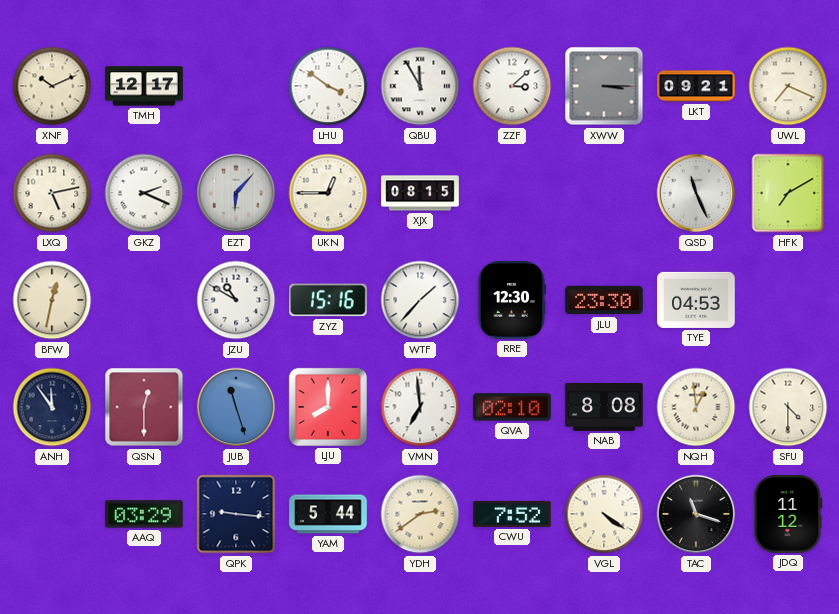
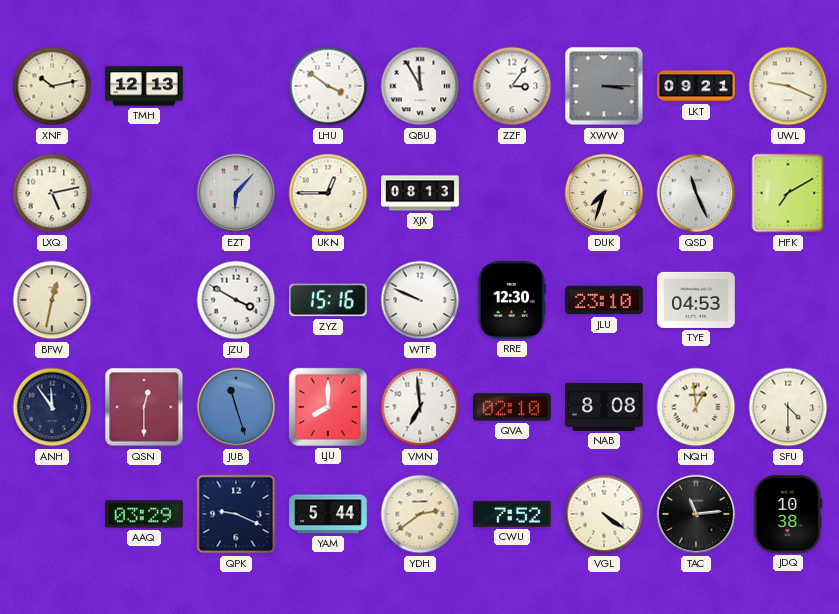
XNF: 10:11 -> 10:13
TMH: 12:17 -> 12:13
ZZF: 3:08 -> 3:06
UWL: 7:19 -> 9:19
GKZ: 2:19 -> none
XJX: 08:15 -> 08:13
DUK: none -> 7:33
JZU: 10:50 -> 3:50
WTF: 1:37 -> 9:49
JLU: 23:30 -> 23:10
QPK: 9:16 -> 9:19
TAC: 11:18 -> 11:14
JDQ: 11:12 -> 10:38
